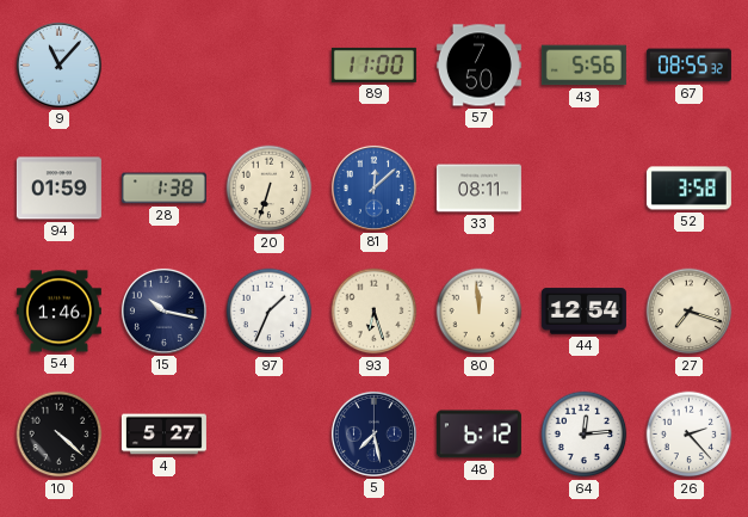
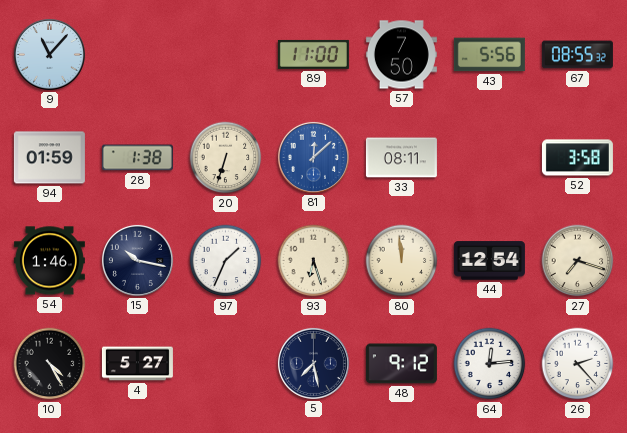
10: 4:22 -> 4:25
48: 6:12 -> 9:12
